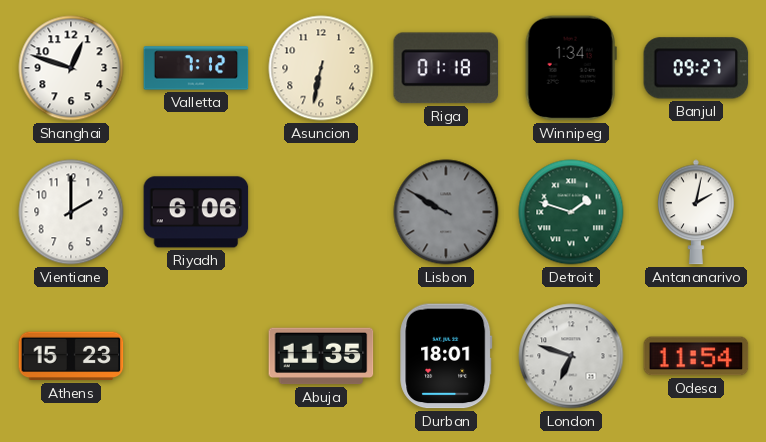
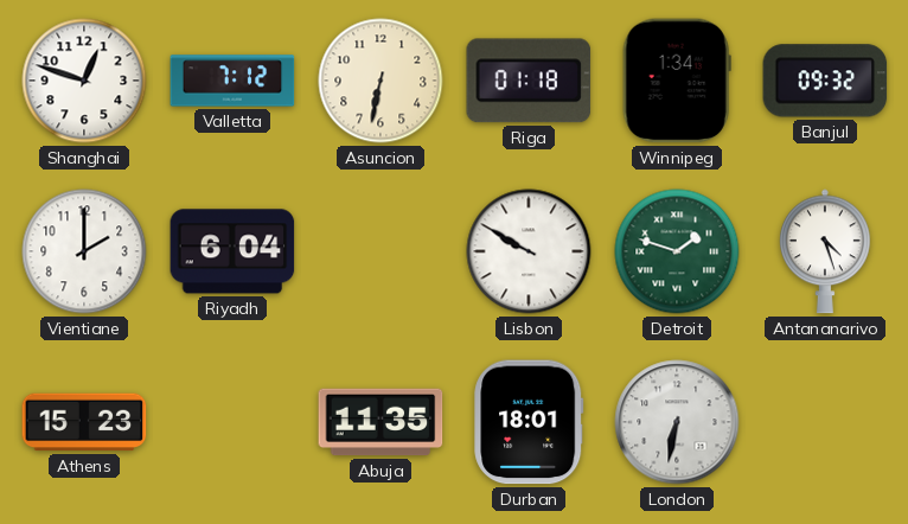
Banjul: 09:27 -> 09:32
Riyadh: 6:06 -> 6:04
Lisbon dial: grey -> white
Antananarivo: 2:02 -> 4:27
London: 6:48 -> 6:32
Odesa: 11:54 -> none
